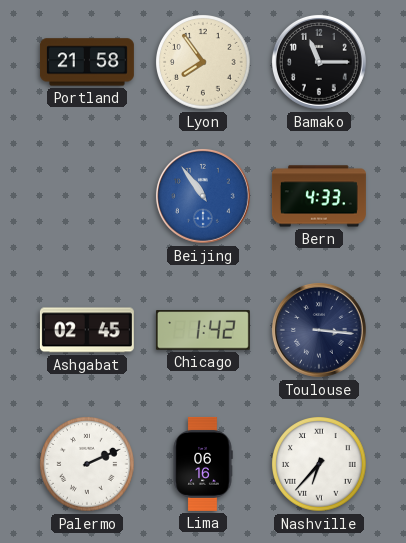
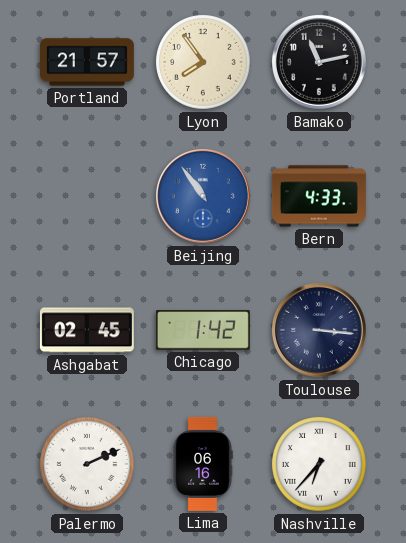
Portland: 21:58 -> 21:57
Bamako: 11:15 -> 11:13
